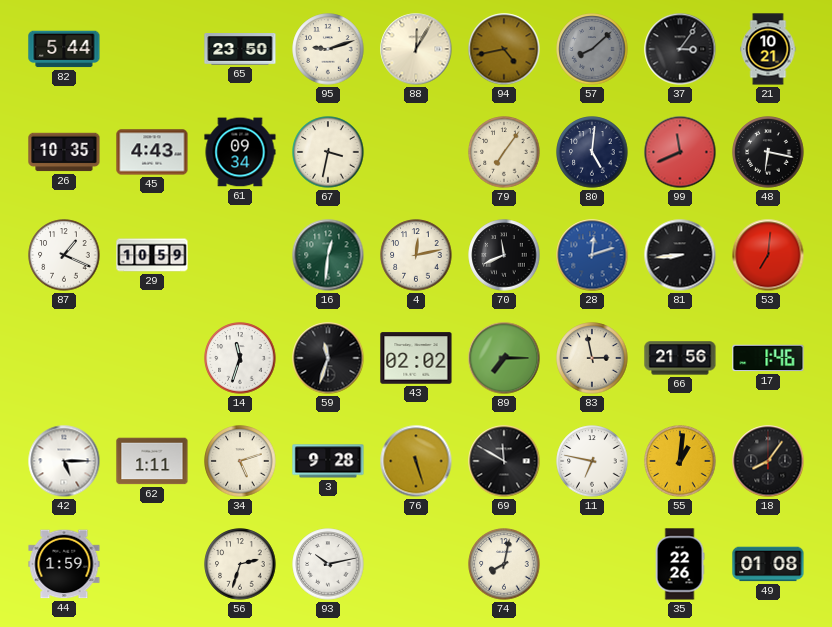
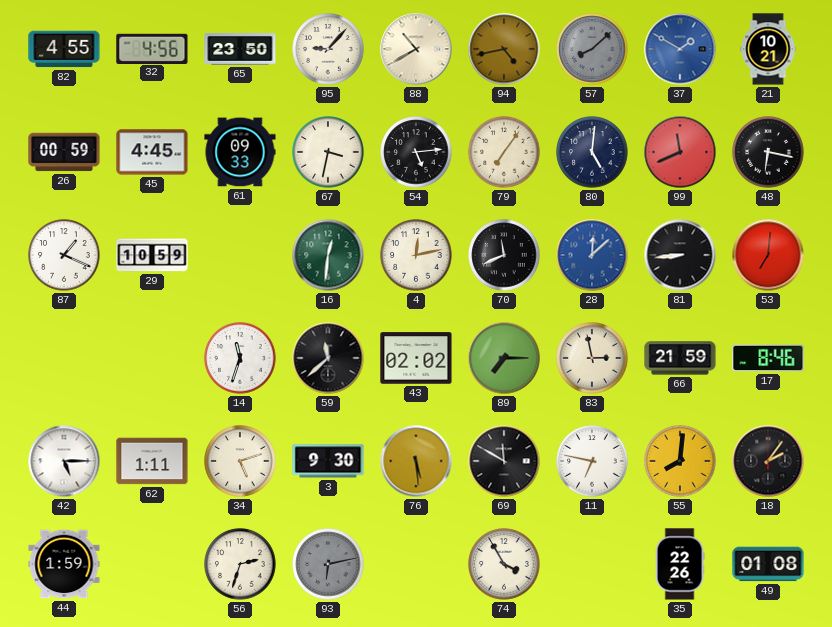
82: 5:44 -> 4:55
32: none -> 4:56
95: 9:12 -> 9:07
88: 12:05 -> 10:40
37: 3:06 -> 1:50
37 dial: black -> blue
26: 10:35 -> 00:59
45: 4:43 -> 4:45
61: 09:34 -> 09:33
54: none -> 5:14
28: 12:12 -> 12:08
59: 11:33 -> 11:38
66: 21:56 -> 21:59
17: 1:46 -> 8:46
3: 9:28 -> 9:30
76: 5:27 -> 5:29
55: 1:01 -> 8:01
18: 8:06 -> 2:06
93: 10:13 -> 6:13
93 dial: white -> grey
74: 8:02 -> 3:55
